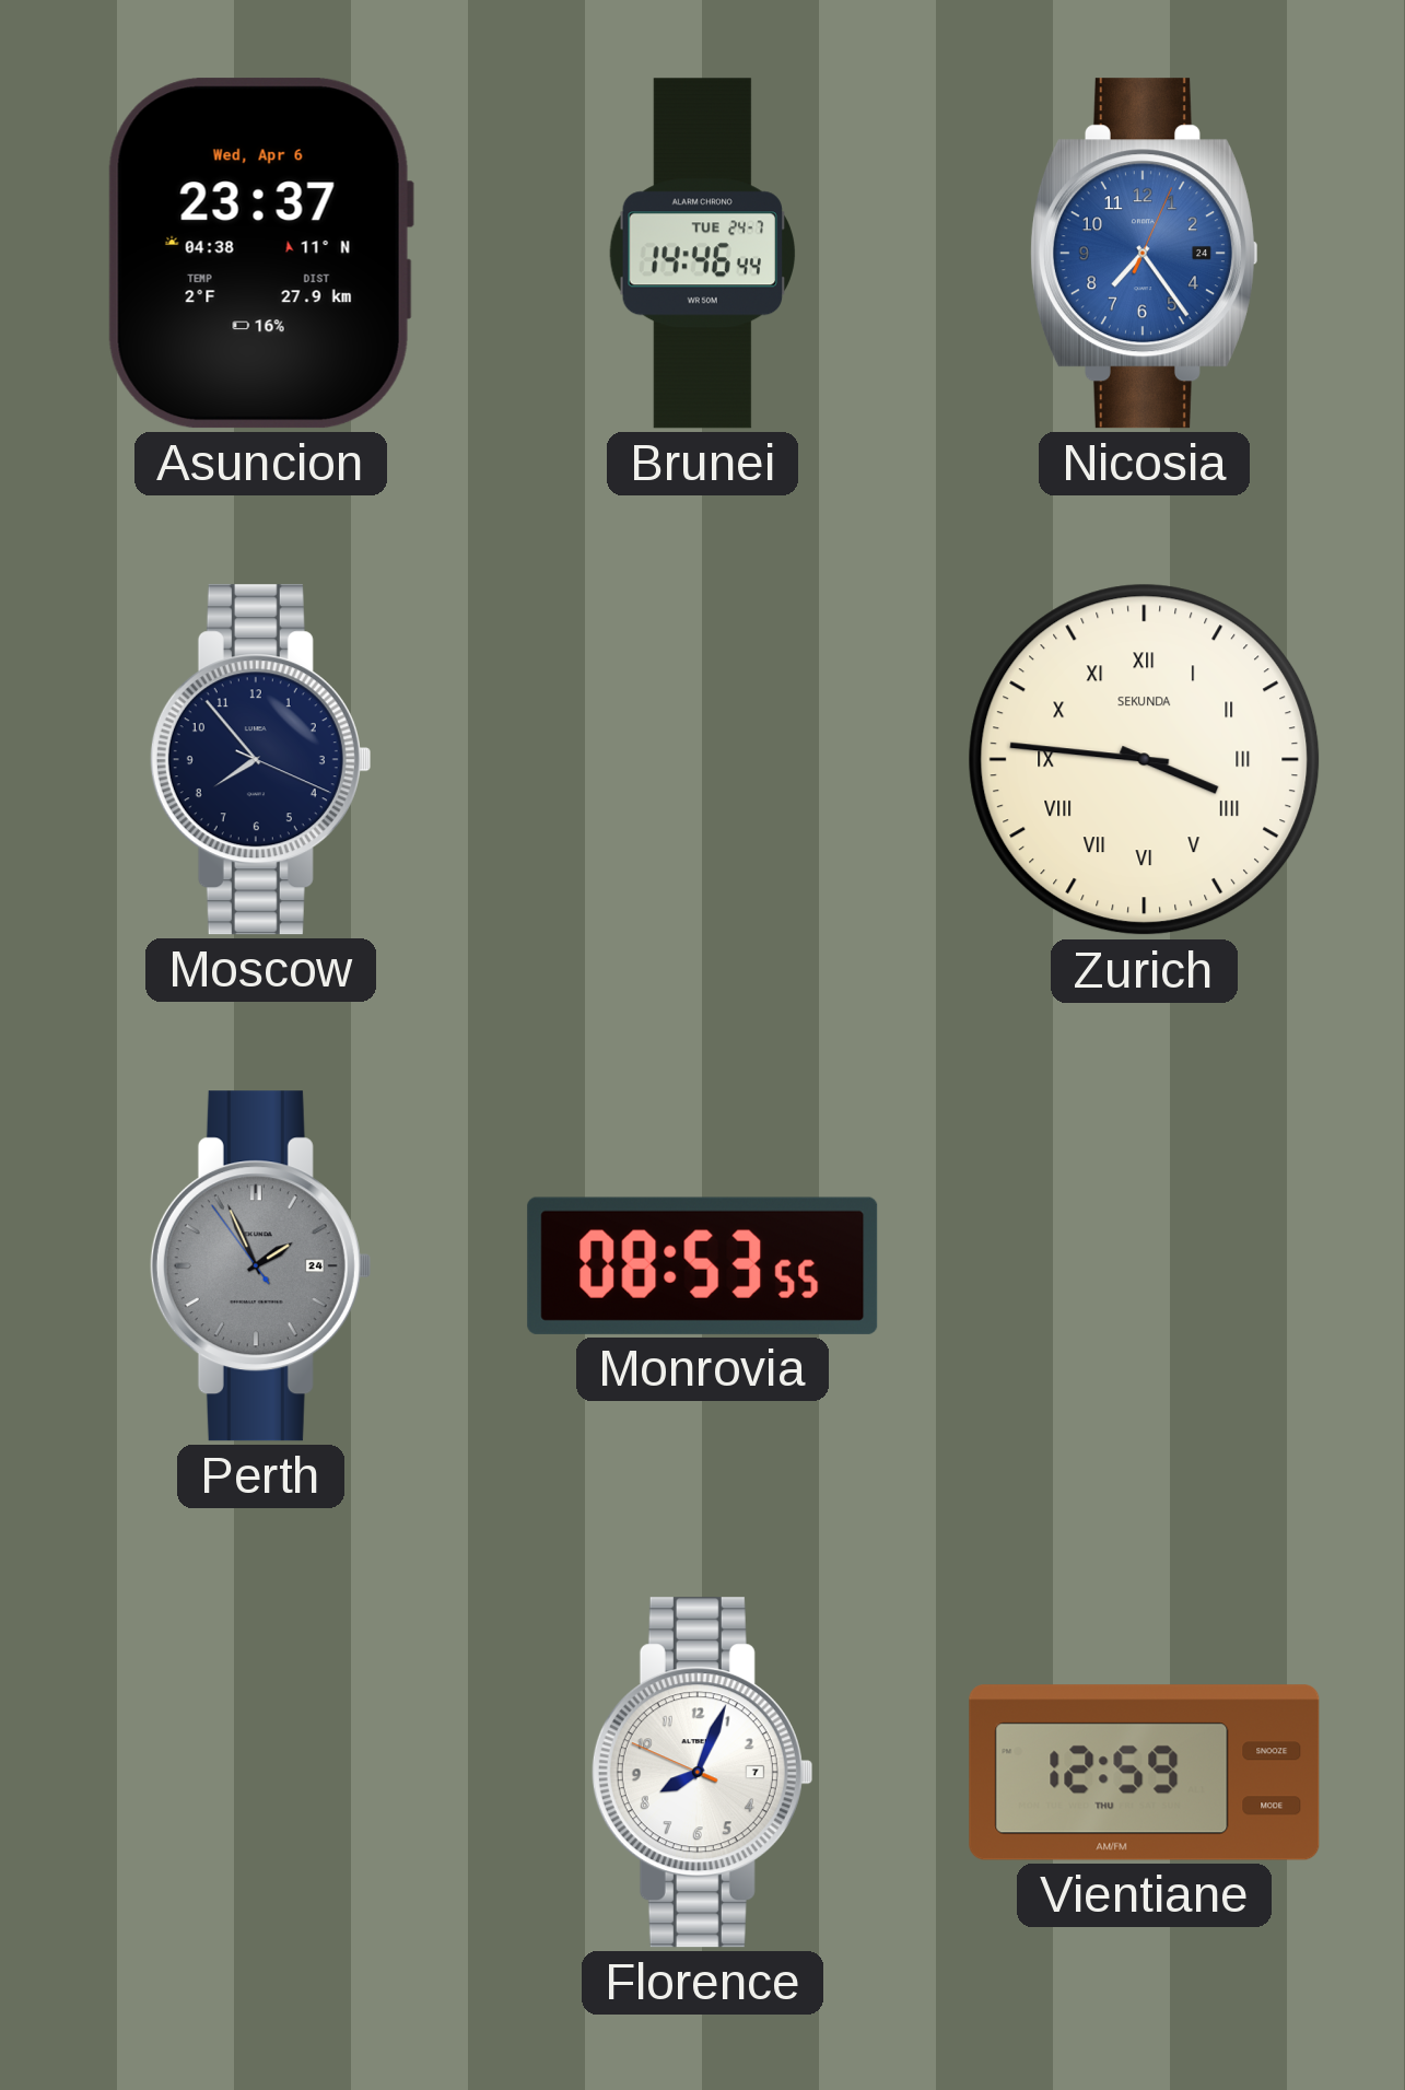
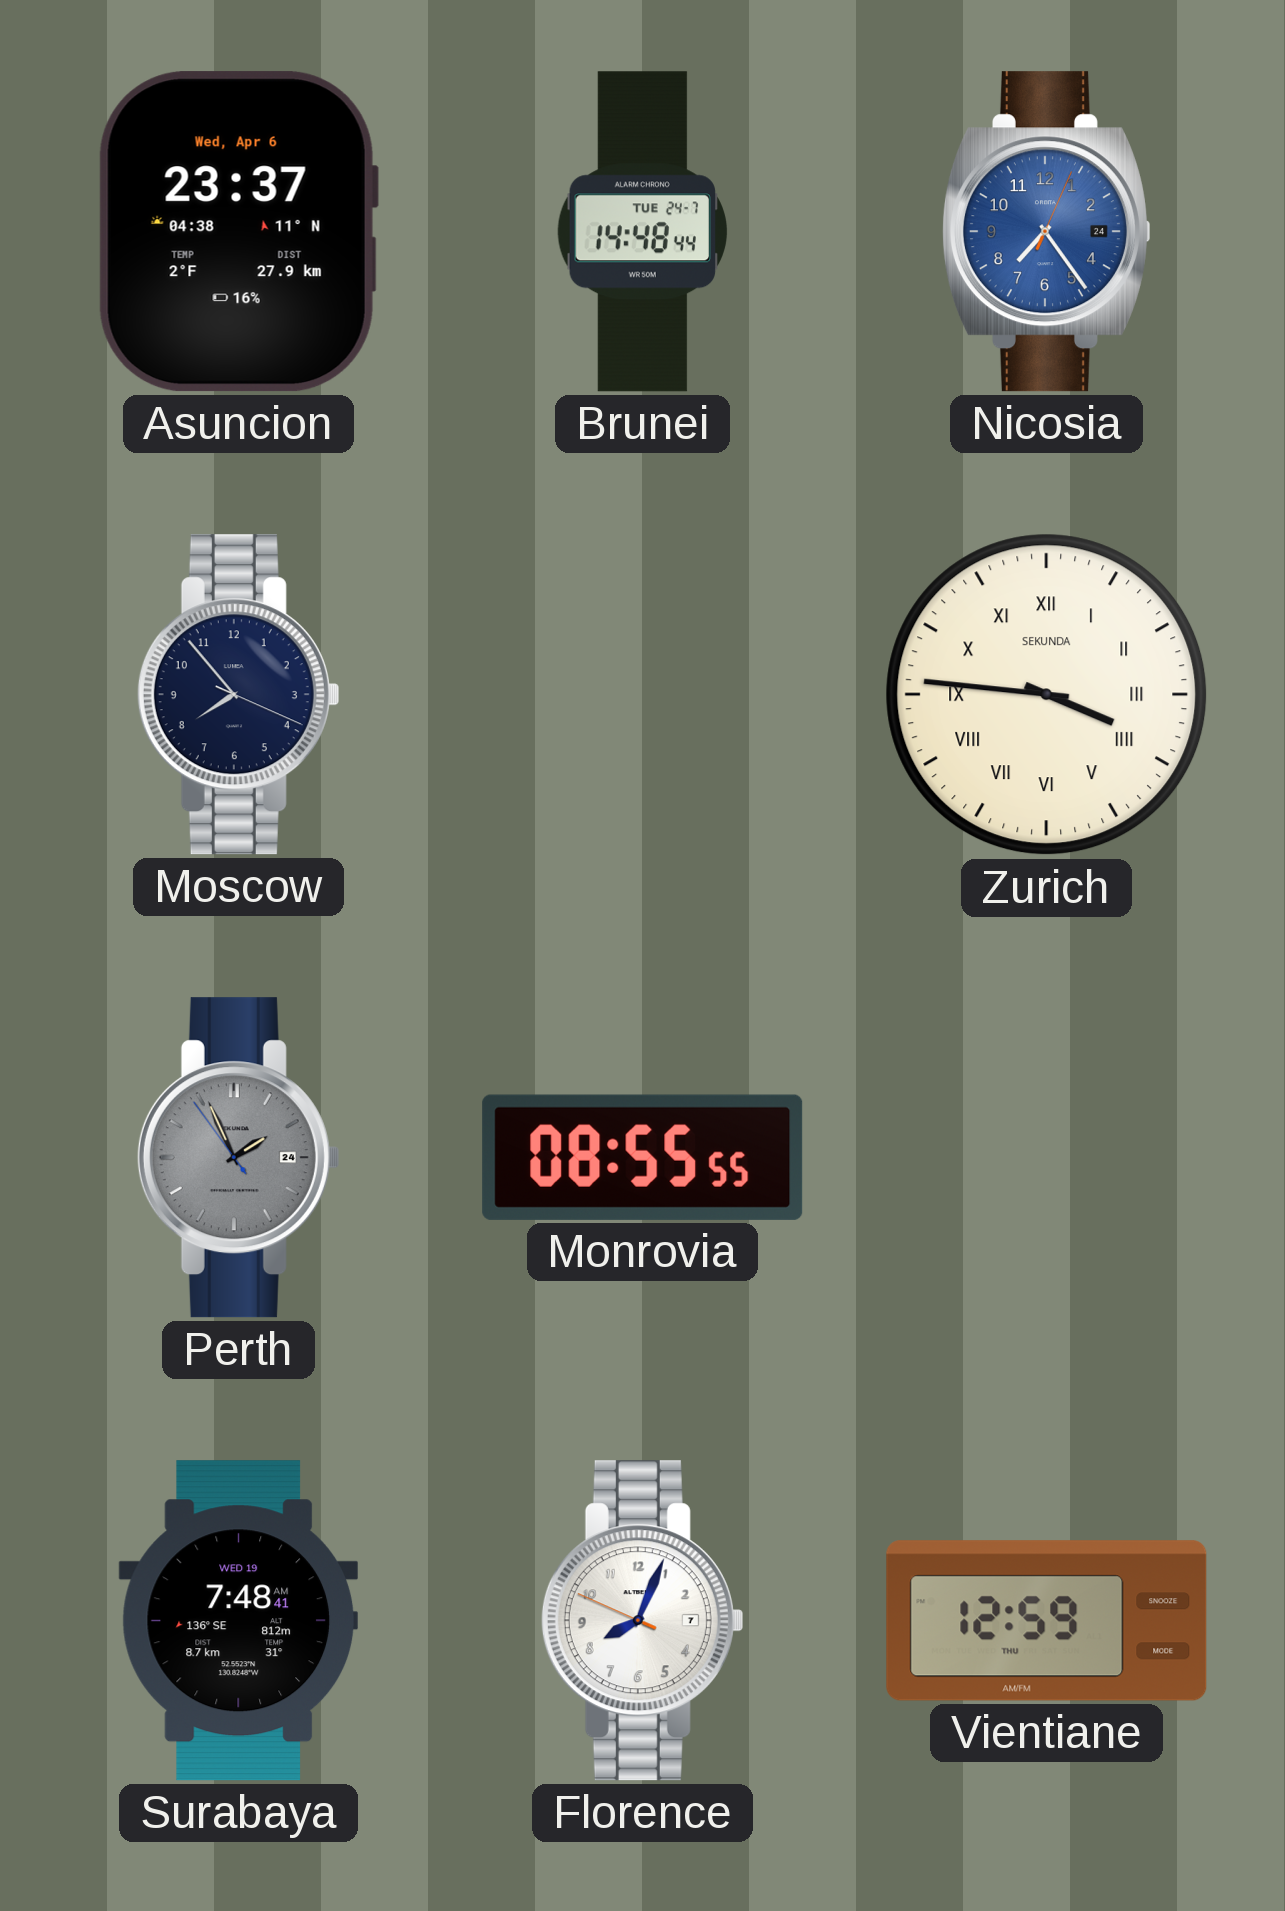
Brunei: 14:46 -> 14:48
Monrovia: 08:53 -> 08:55
Surabaya: none -> 7:48
